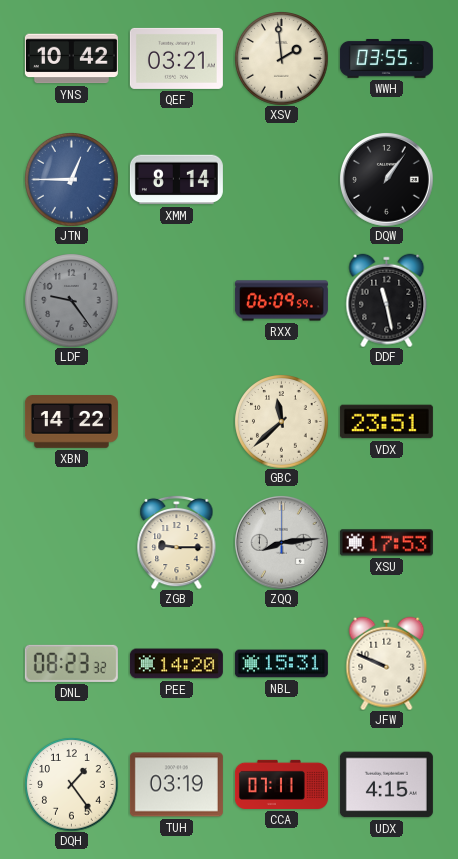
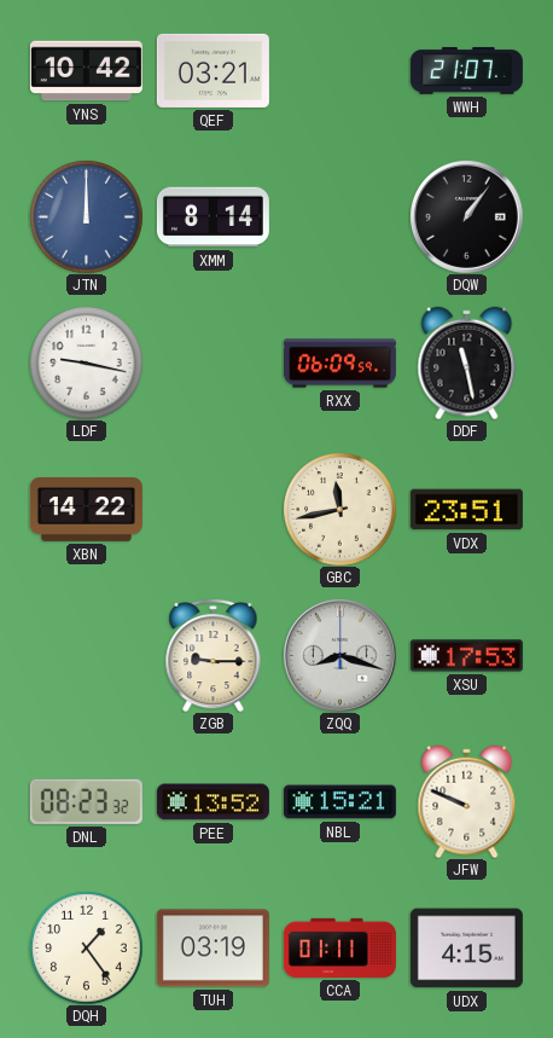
XSV: 1:59 -> none
WWH: 03:55 -> 21:07
JTN: 12:45 -> 12:00
LDF: 9:24 -> 9:17
LDF dial: grey -> white
GBC: 11:38 -> 11:43
ZQQ: 8:14 -> 8:18
PEE: 14:20 -> 13:52
NBL: 15:31 -> 15:21
CCA: 07:11 -> 01:11
